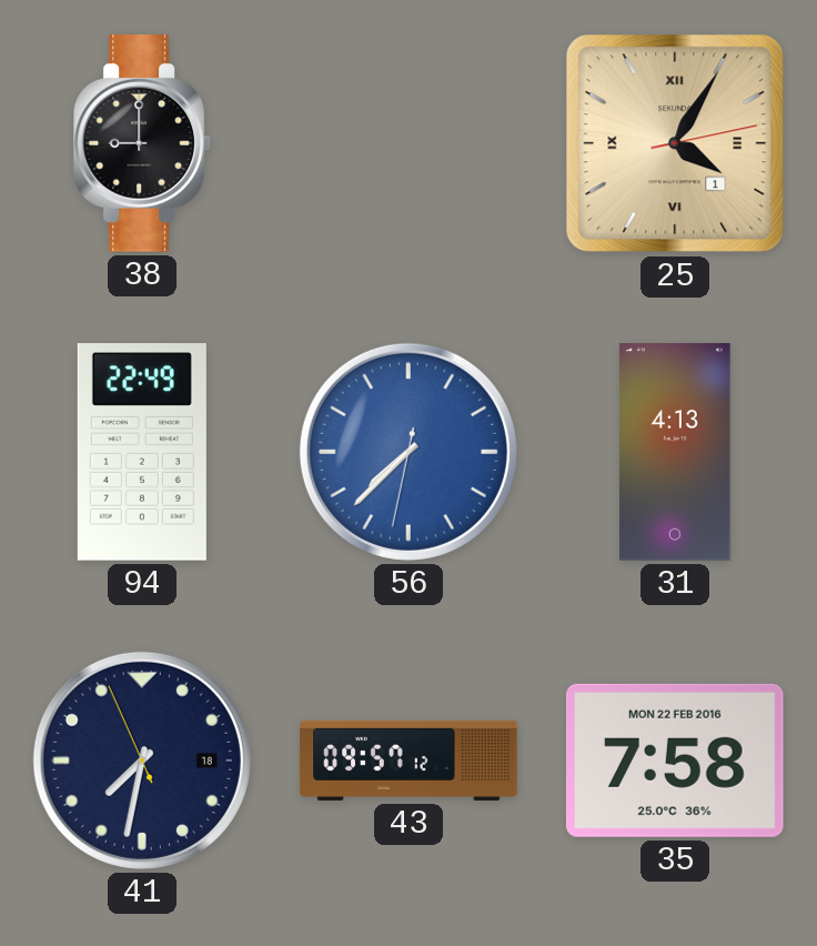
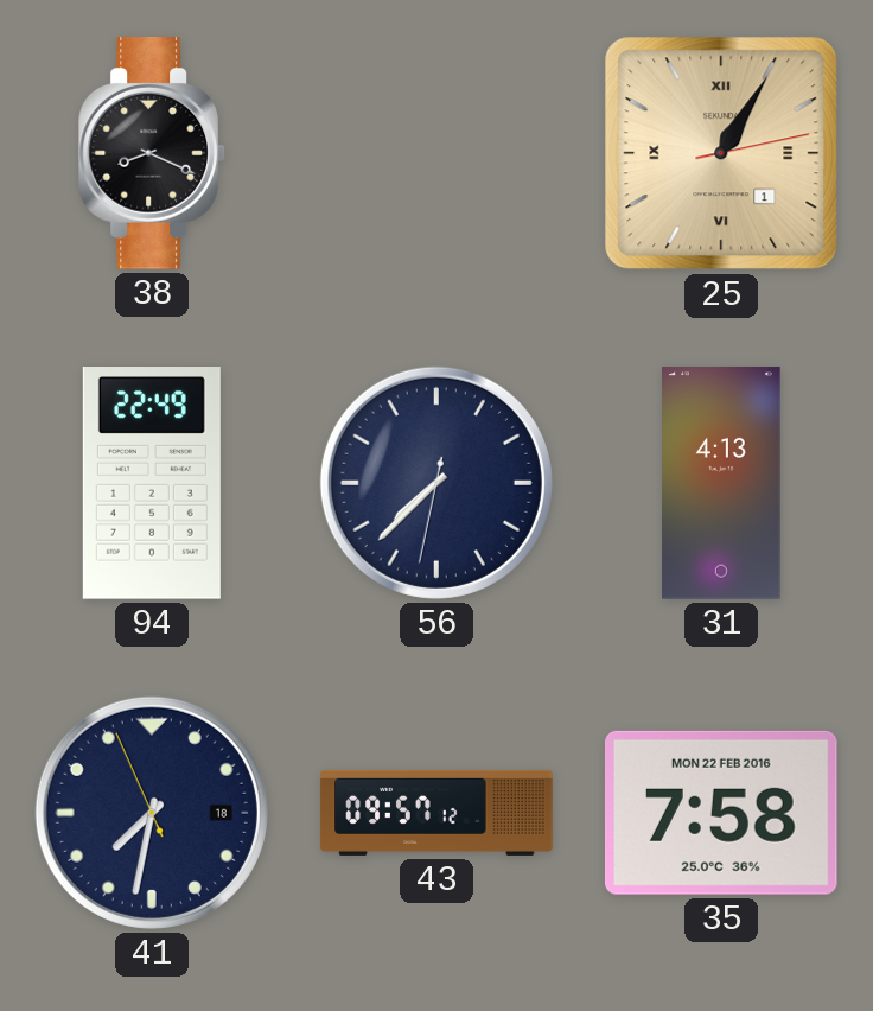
38: 9:00 -> 8:19
25: 4:05 -> 1:05
56 dial: blue -> navy
